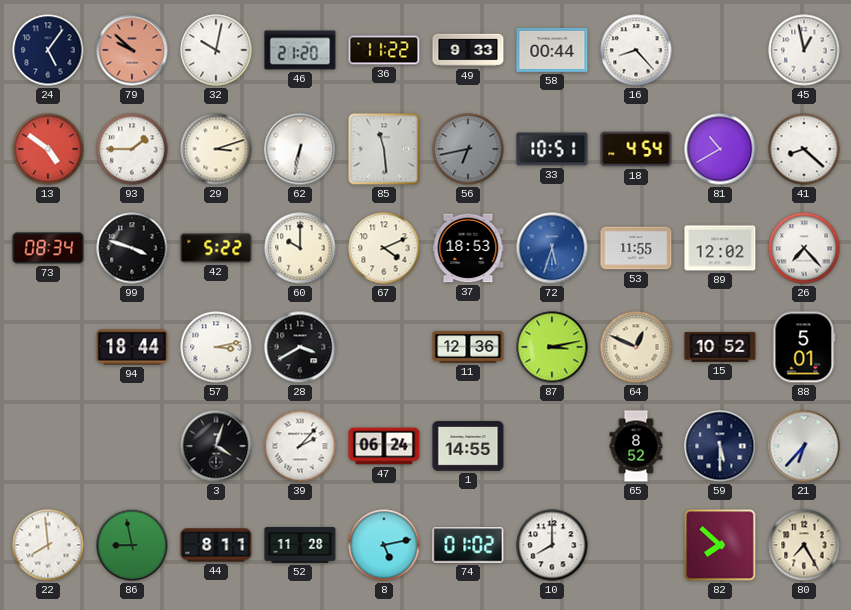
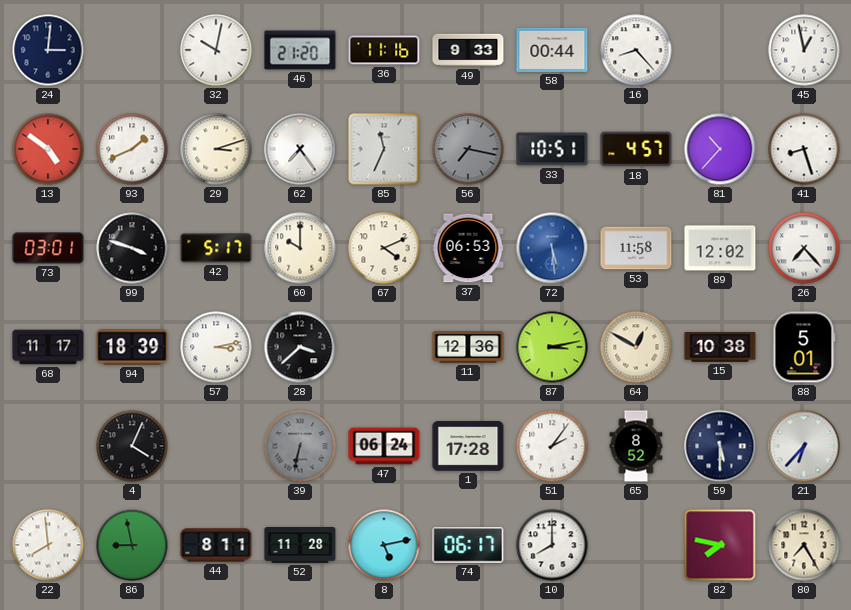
24: 5:06 -> 3:01
79: 9:52 -> none
36: 11:22 -> 11:16
93: 1:45 -> 1:41
62: 6:32 -> 7:24
85: 11:29 -> 11:34
56: 6:43 -> 7:17
18: 4:54 -> 4:57
81: 10:40 -> 10:37
41: 8:22 -> 8:27
73: 08:34 -> 03:01
42: 5:22 -> 5:17
37: 18:53 -> 06:53
72: 5:33 -> 5:29
53: 11:55 -> 11:58
68: none -> 11:17
94: 18:44 -> 18:39
28: 3:40 -> 3:38
64: 12:49 -> 12:50
15: 10:52 -> 10:38
4: none -> 4:04
3: 4:03 -> none
39: 2:07 -> 6:32
39 dial: white -> grey
1: 14:55 -> 17:28
51: none -> 2:06
74: 01:02 -> 06:17
82: 7:52 -> 7:47
